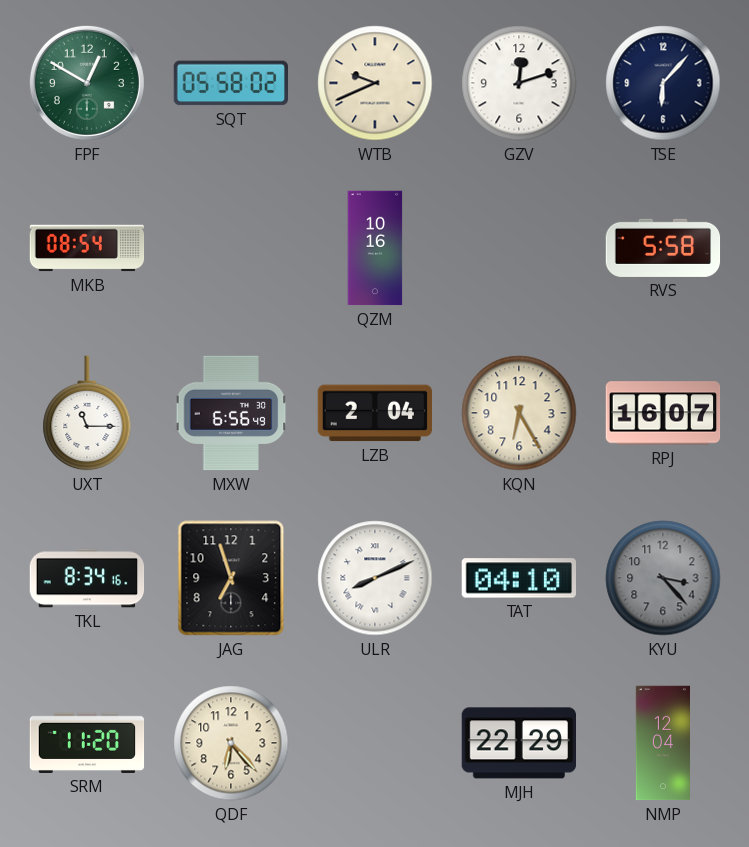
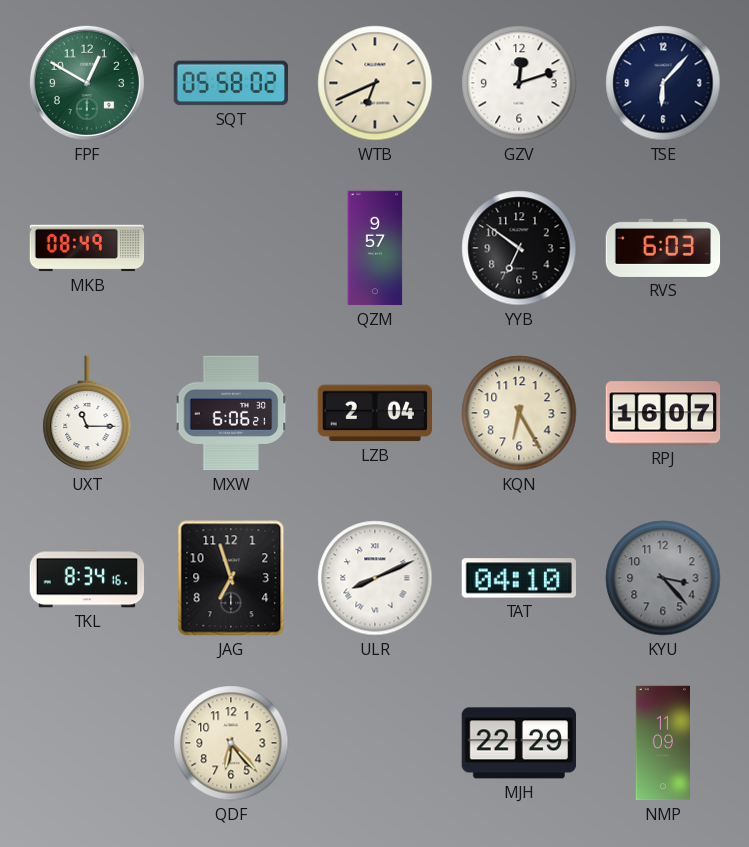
WTB: 9:41 -> 6:41
MKB: 08:54 -> 08:49
QZM: 10:16 -> 9:57
YYB: none -> 6:51
RVS: 5:58 -> 6:03
MXW: 6:56 -> 6:06
SRM: 11:20 -> none
NMP: 12:04 -> 11:09
